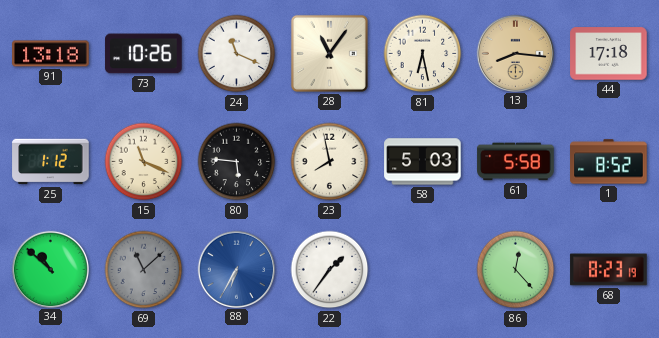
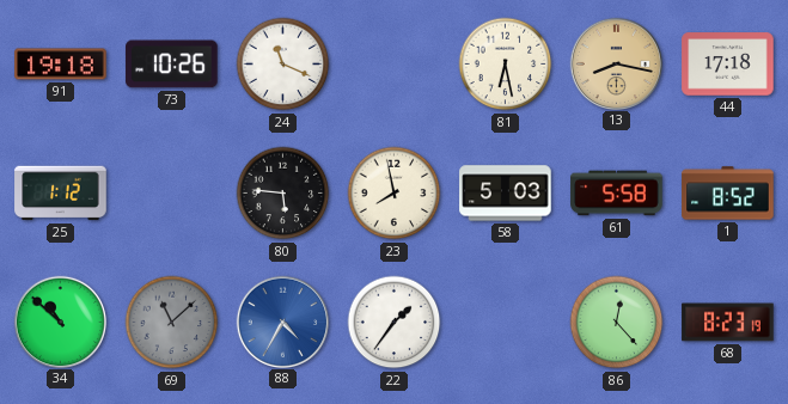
91: 13:18 -> 19:18
28: 11:06 -> none
13: 8:16 -> 8:17
15: 11:19 -> none
88: 6:35 -> 4:35
